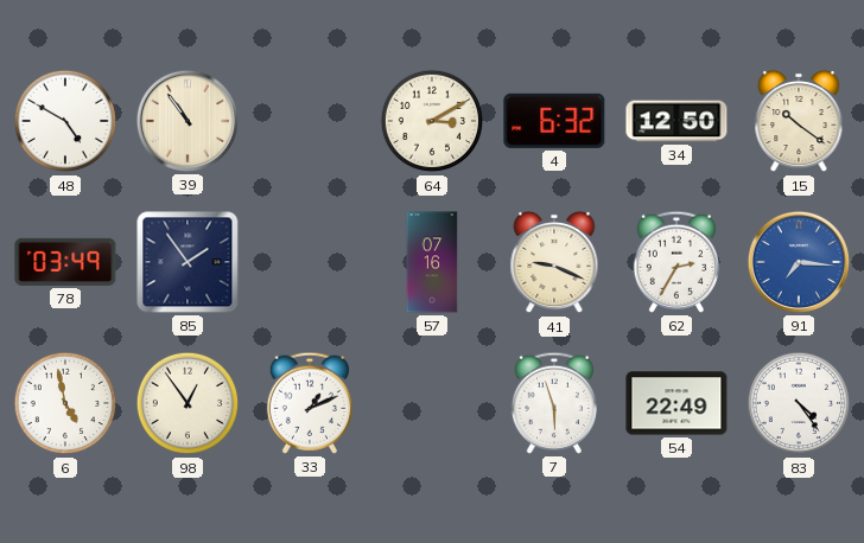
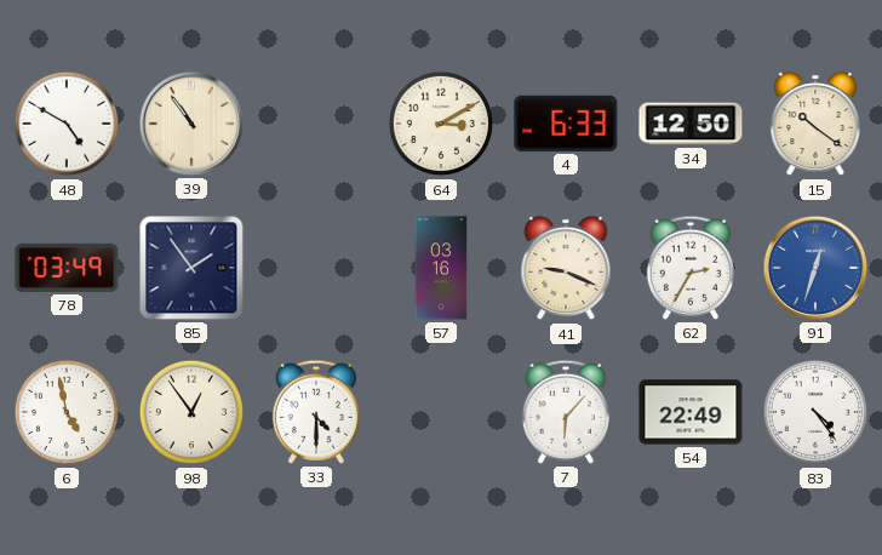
4: 6:32 -> 6:33
57: 07:16 -> 03:16
91: 7:16 -> 12:33
33: 1:11 -> 4:30
7: 5:57 -> 6:07
